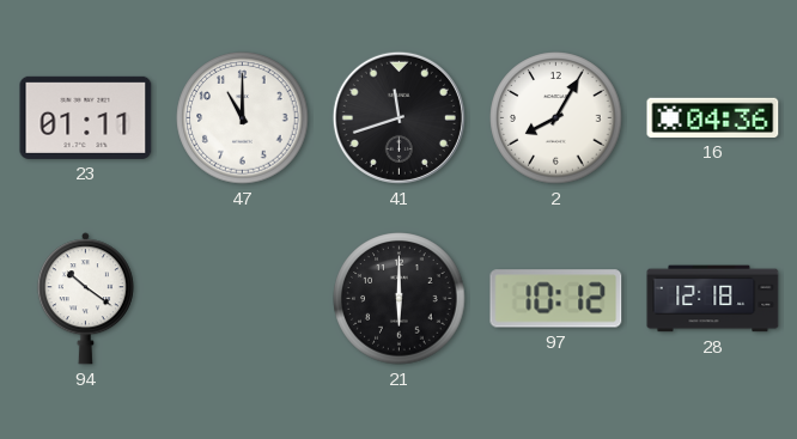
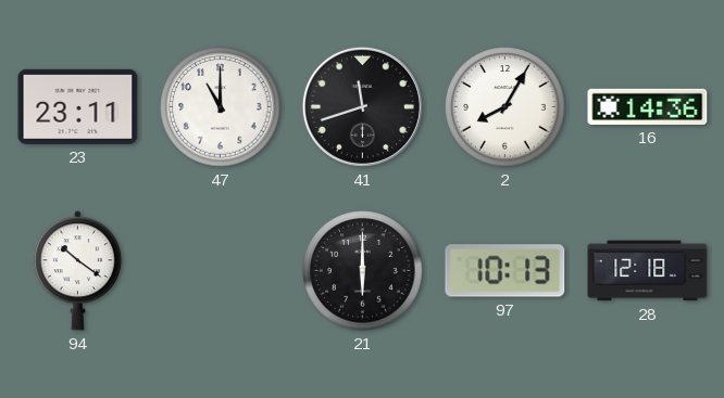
23: 01:11 -> 23:11
16: 04:36 -> 14:36
97: 10:12 -> 10:13
